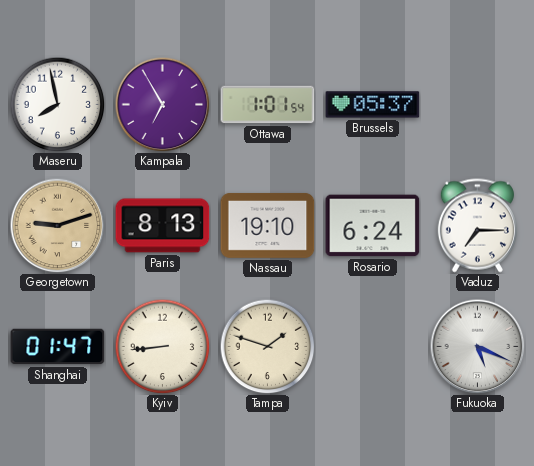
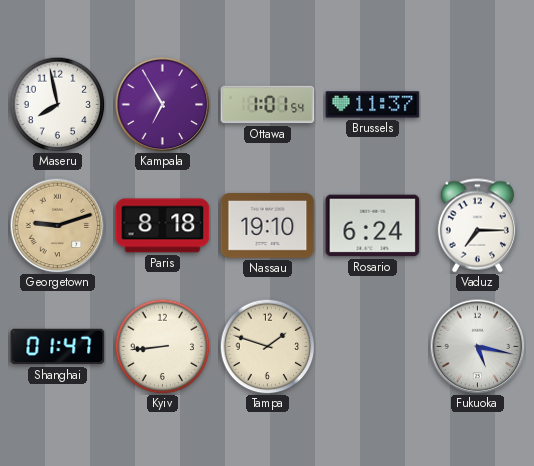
Brussels: 05:37 -> 11:37
Paris: 8:13 -> 8:18
Fukuoka: 5:19 -> 5:17
